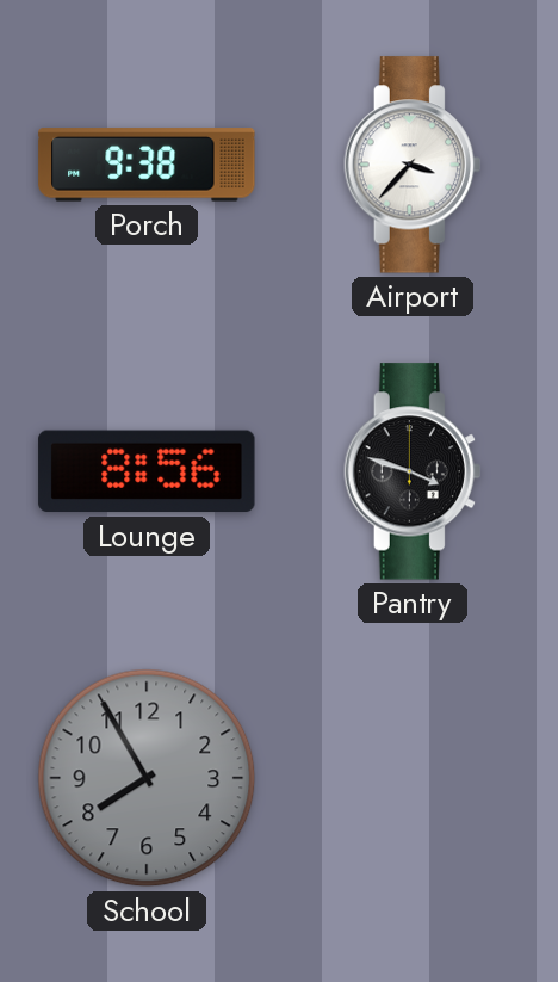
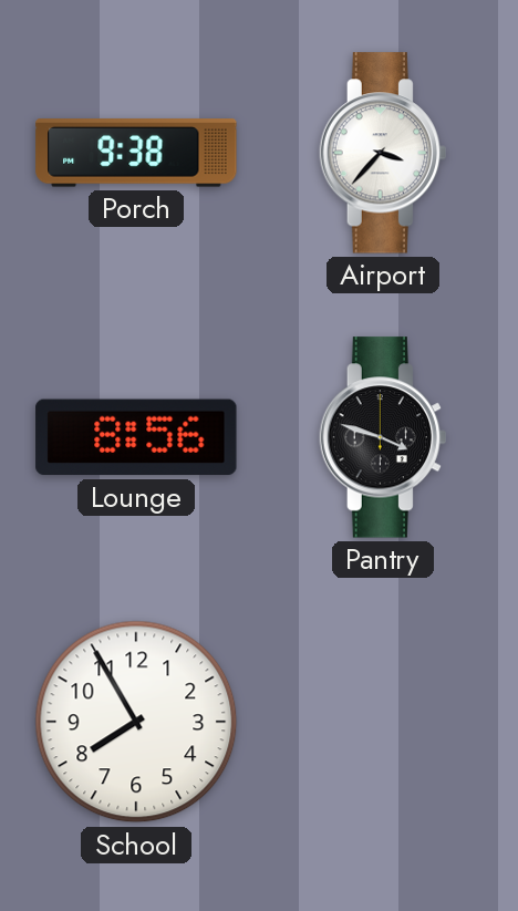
School dial: grey -> white
